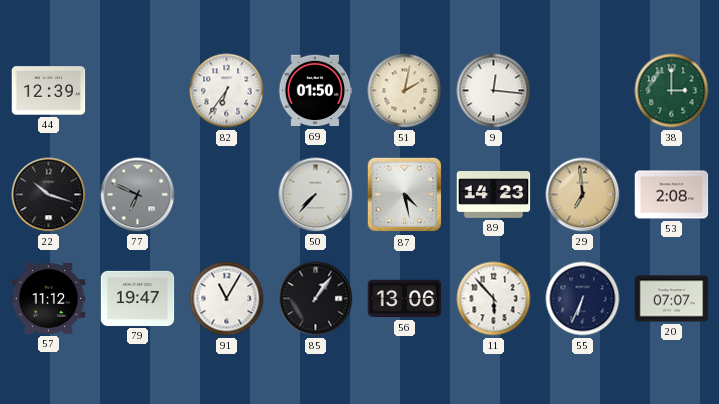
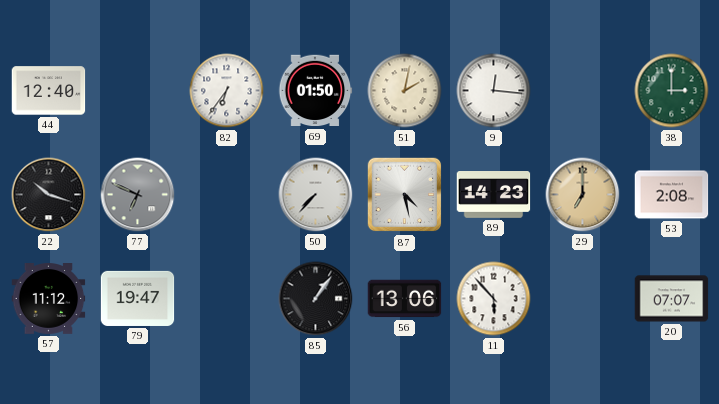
44: 12:39 -> 12:40
29: 6:59 -> 7:00
91: 11:05 -> none
55: 6:34 -> none
